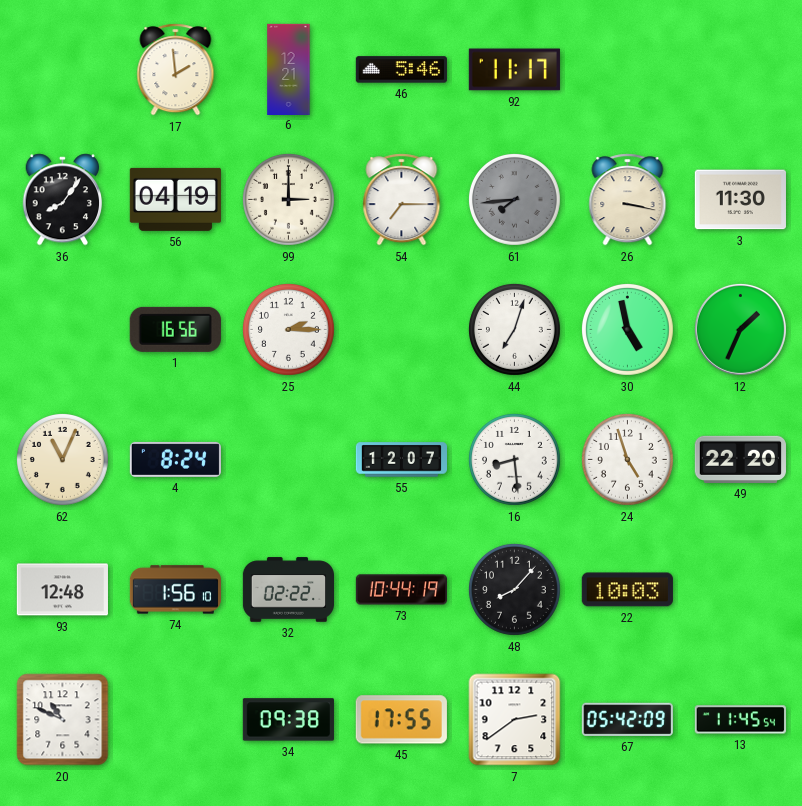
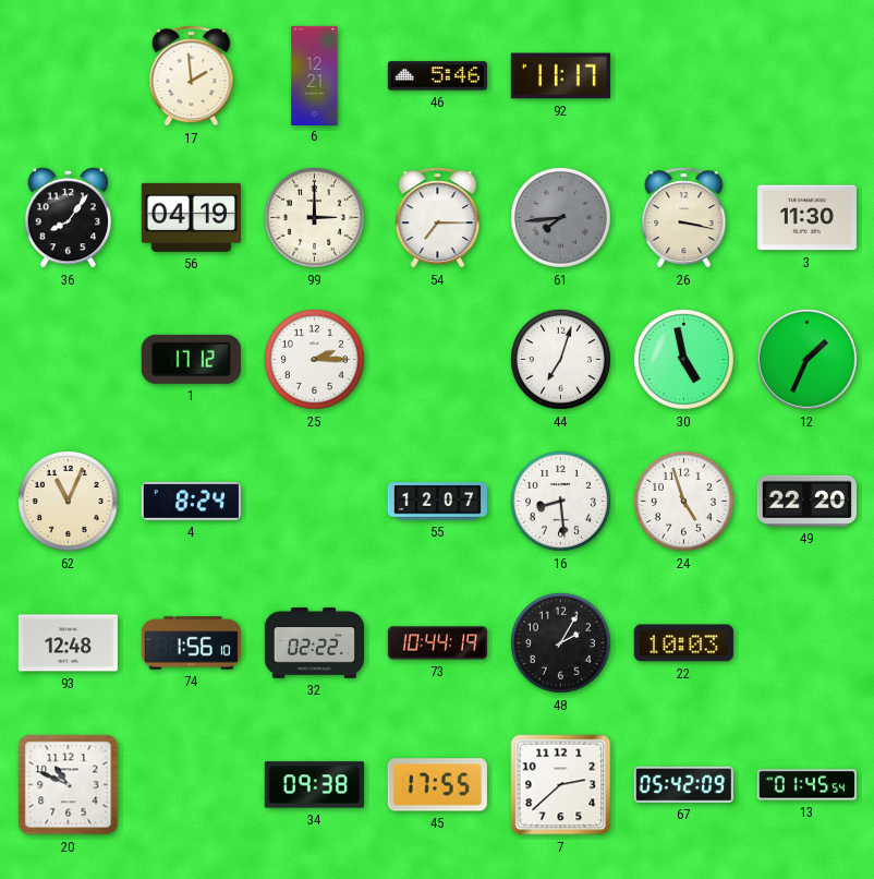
1: 16:56 -> 17:12
48: 8:07 -> 2:05
7: 2:39 -> 2:38
13: 11:45 -> 01:45
